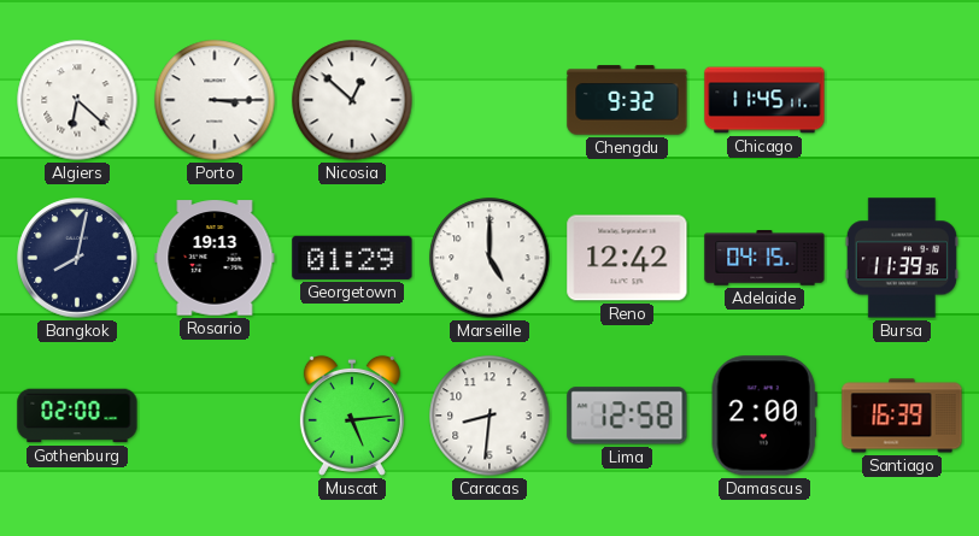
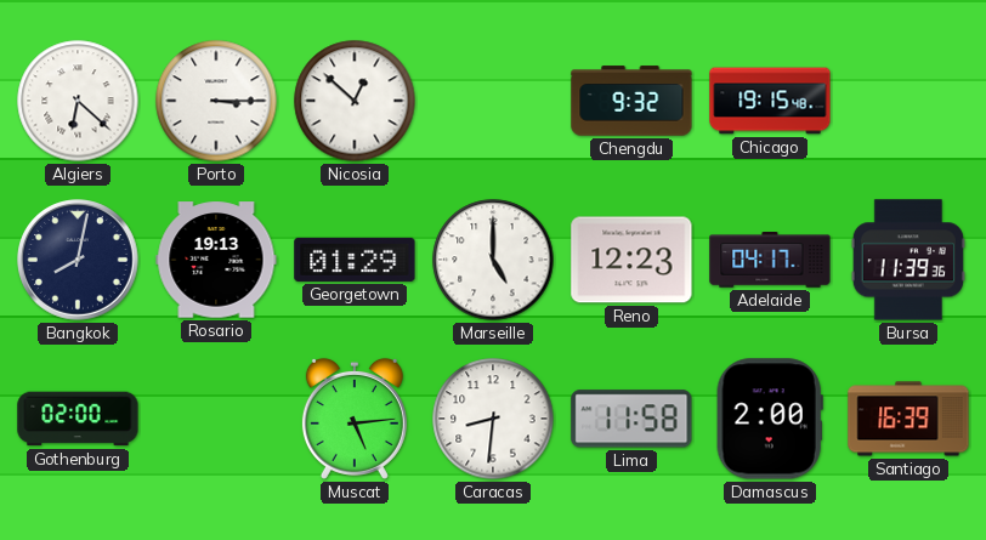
Chicago: 11:45 -> 19:15
Reno: 12:42 -> 12:23
Adelaide: 04:15 -> 04:17
Lima: 12:58 -> 11:58
